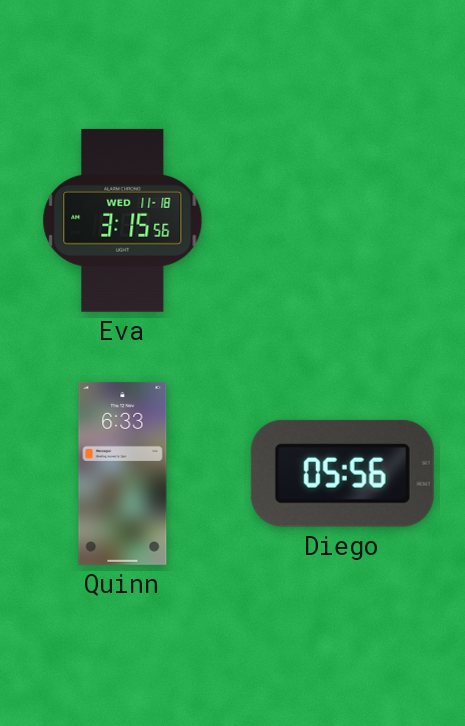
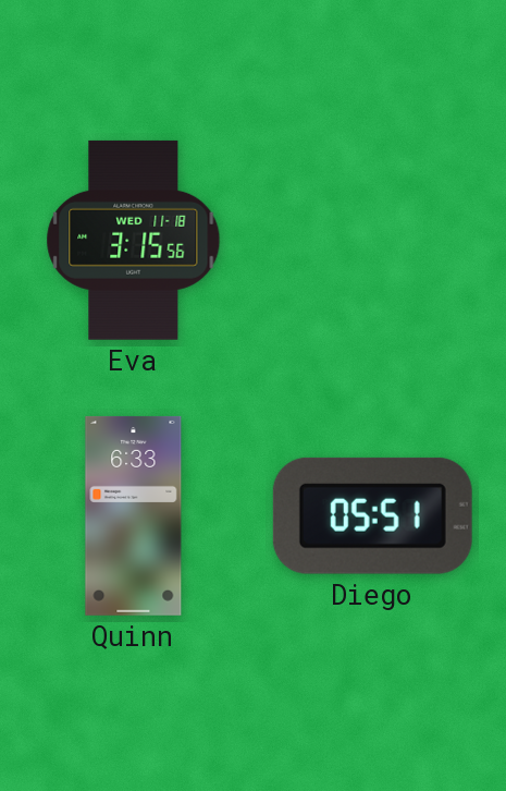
Diego: 05:56 -> 05:51
